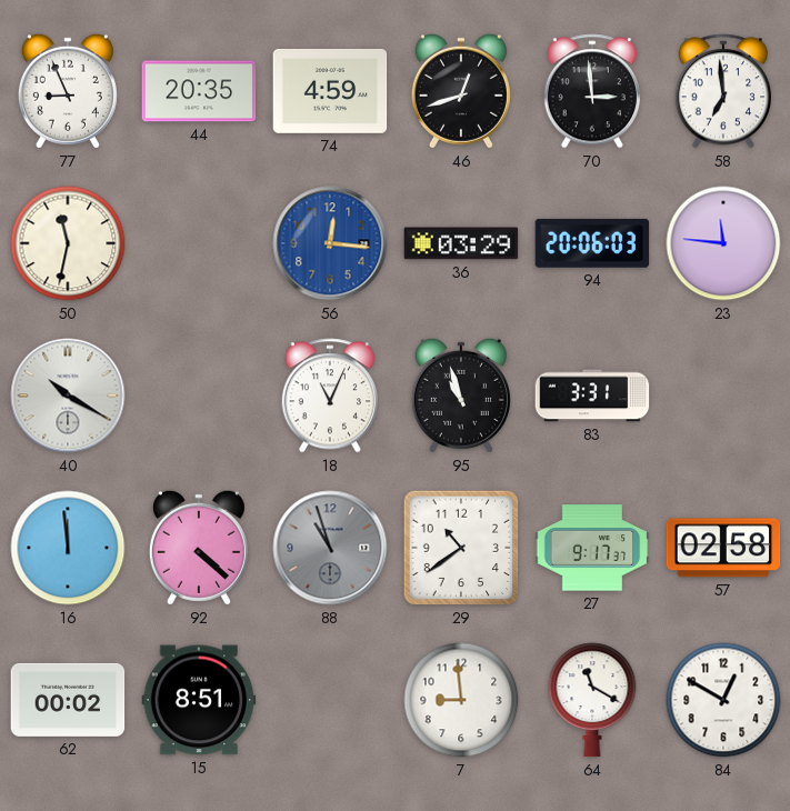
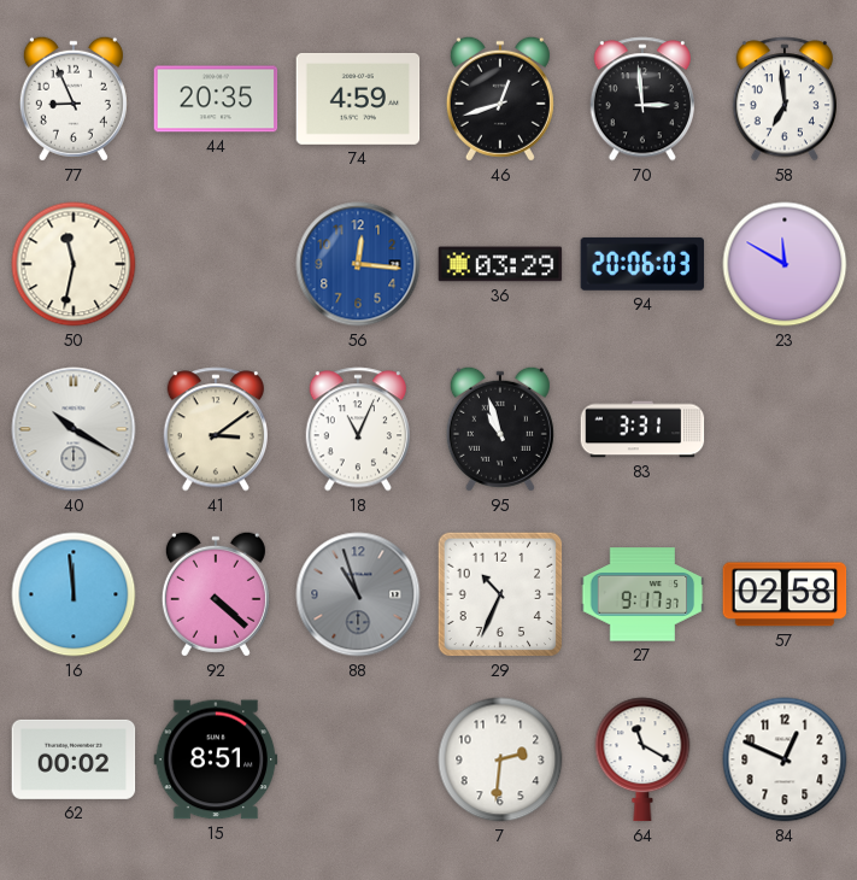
23: 11:46 -> 11:50
41: none -> 3:09
29: 10:39 -> 10:34
7: 8:59 -> 2:31
84: 12:50 -> 12:49
